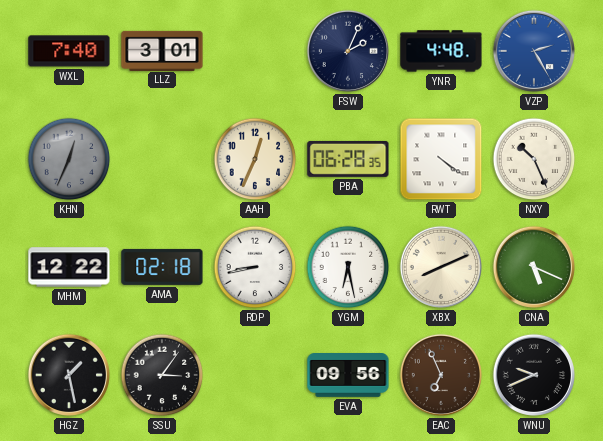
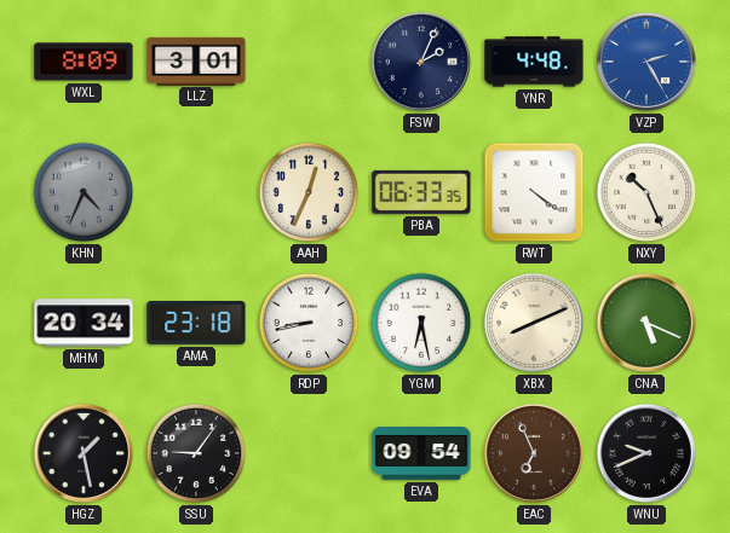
WXL: 7:40 -> 8:09
KHN: 12:34 -> 4:34
PBA: 06:28 -> 06:33
MHM: 12:22 -> 20:34
AMA: 02:18 -> 23:18
SSU: 3:06 -> 9:06
EVA: 09:56 -> 09:54
